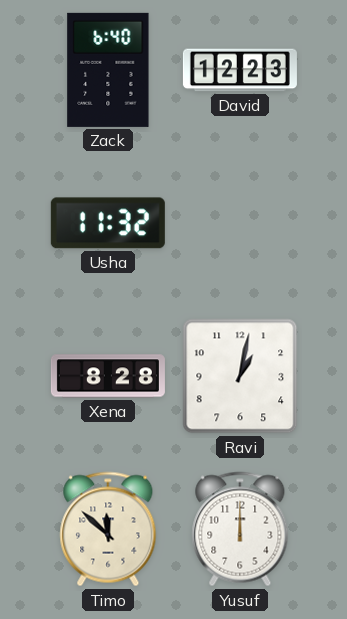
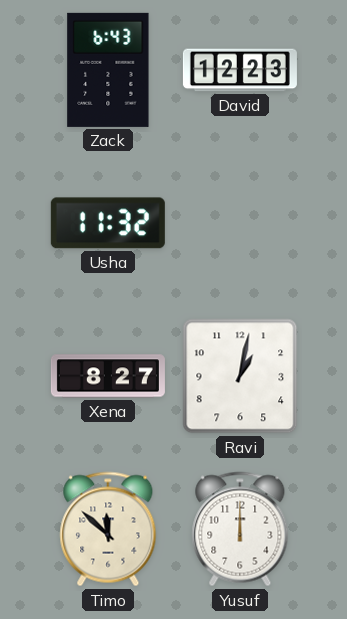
Zack: 6:40 -> 6:43
Xena: 8:28 -> 8:27
